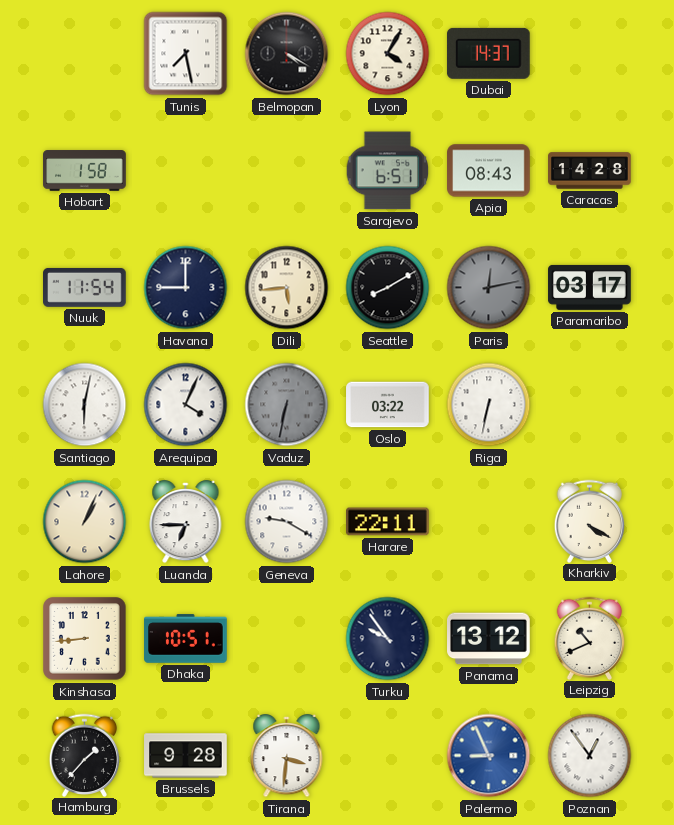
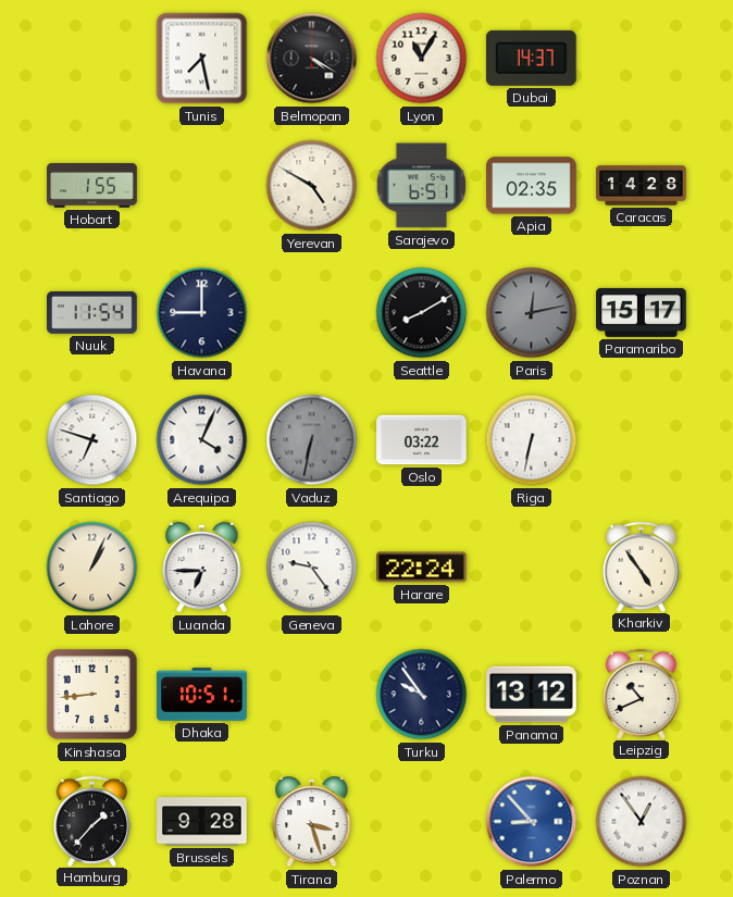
Lyon: 4:05 -> 11:05
Hobart: 1:58 -> 1:55
Yerevan: none -> 4:50
Apia: 08:43 -> 02:35
Dili: 5:44 -> none
Paramaribo: 03:17 -> 15:17
Santiago: 6:02 -> 6:48
Geneva: 9:20 -> 9:24
Harare: 22:11 -> 22:24
Kharkiv: 4:20 -> 4:54
Tirana: 3:31 -> 3:27
Palermo: 8:56 -> 8:53
